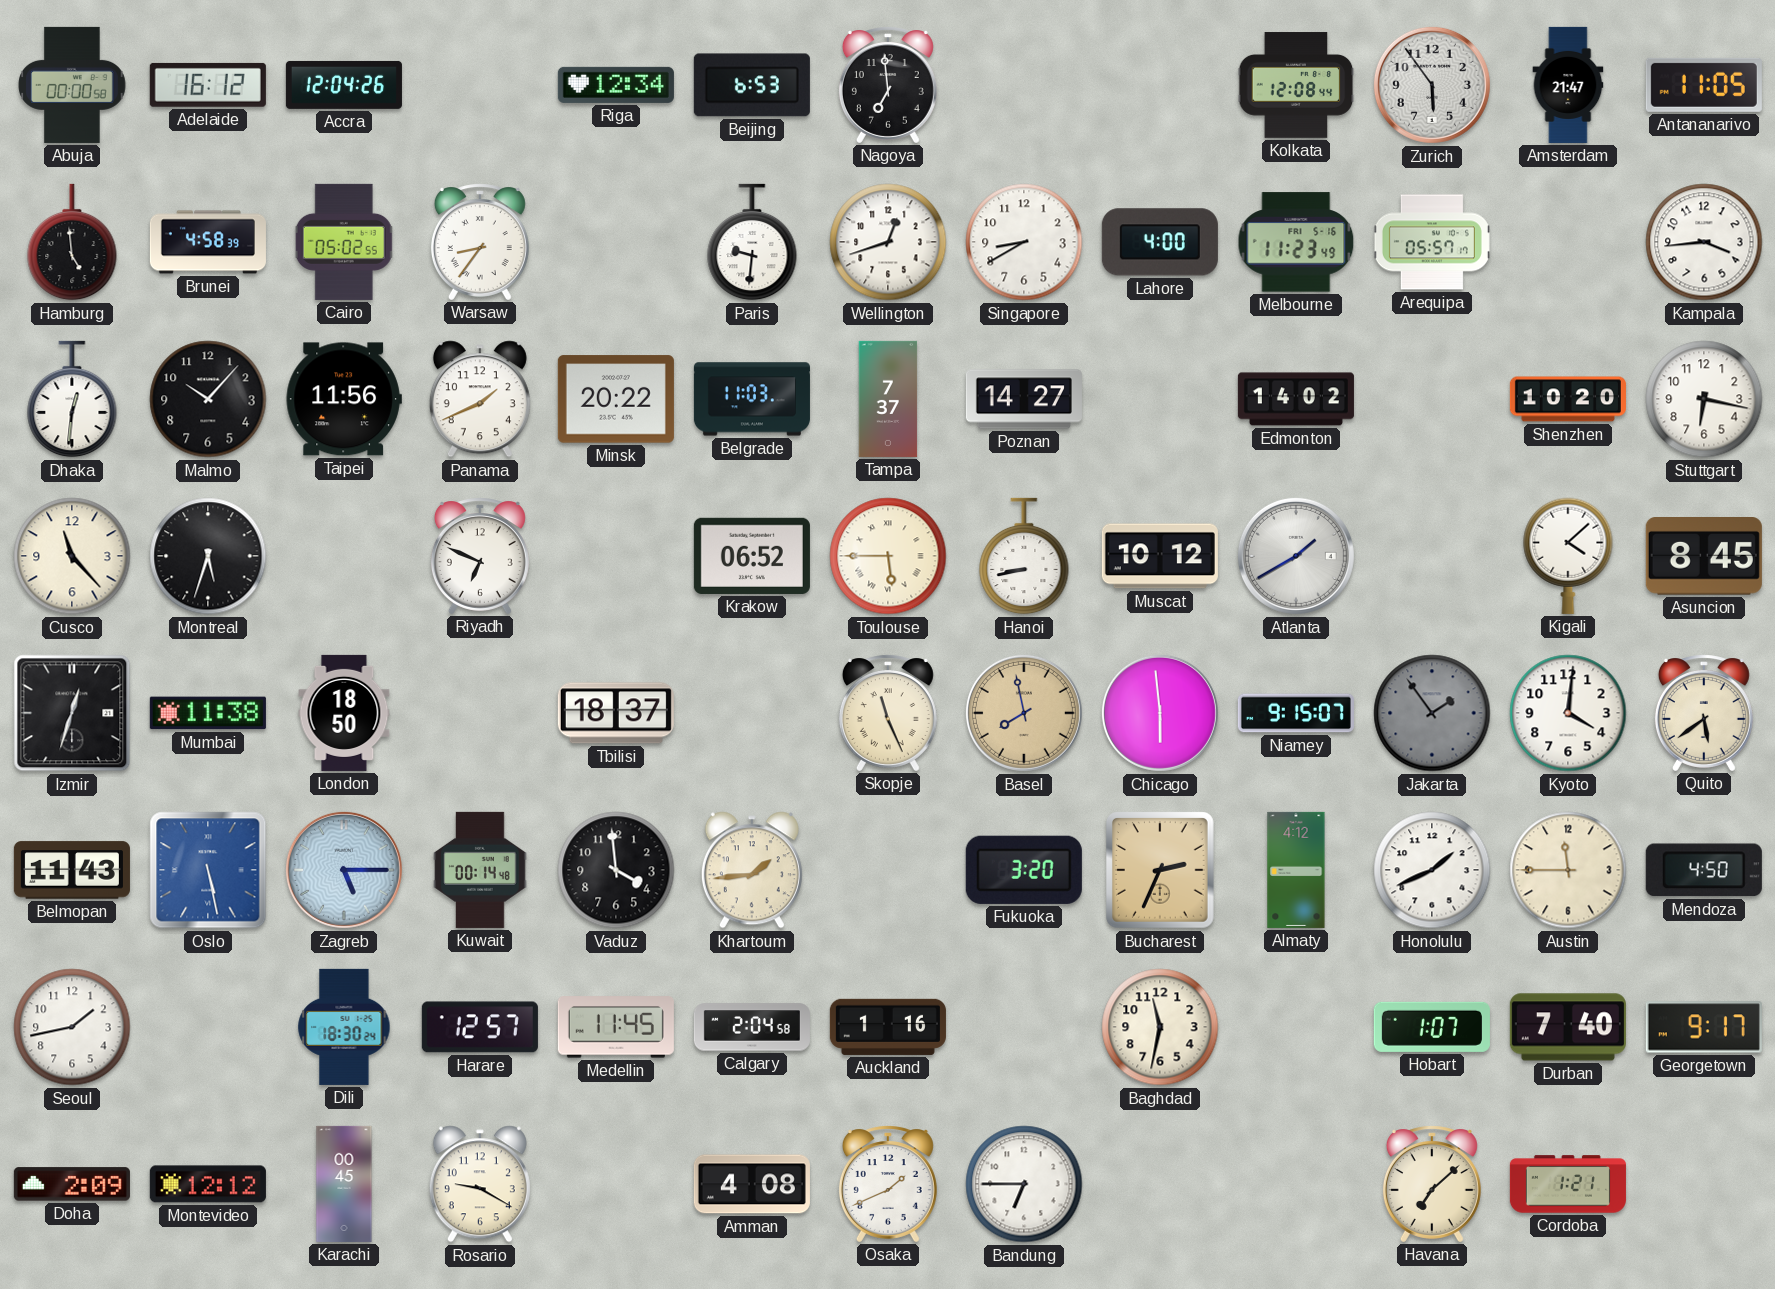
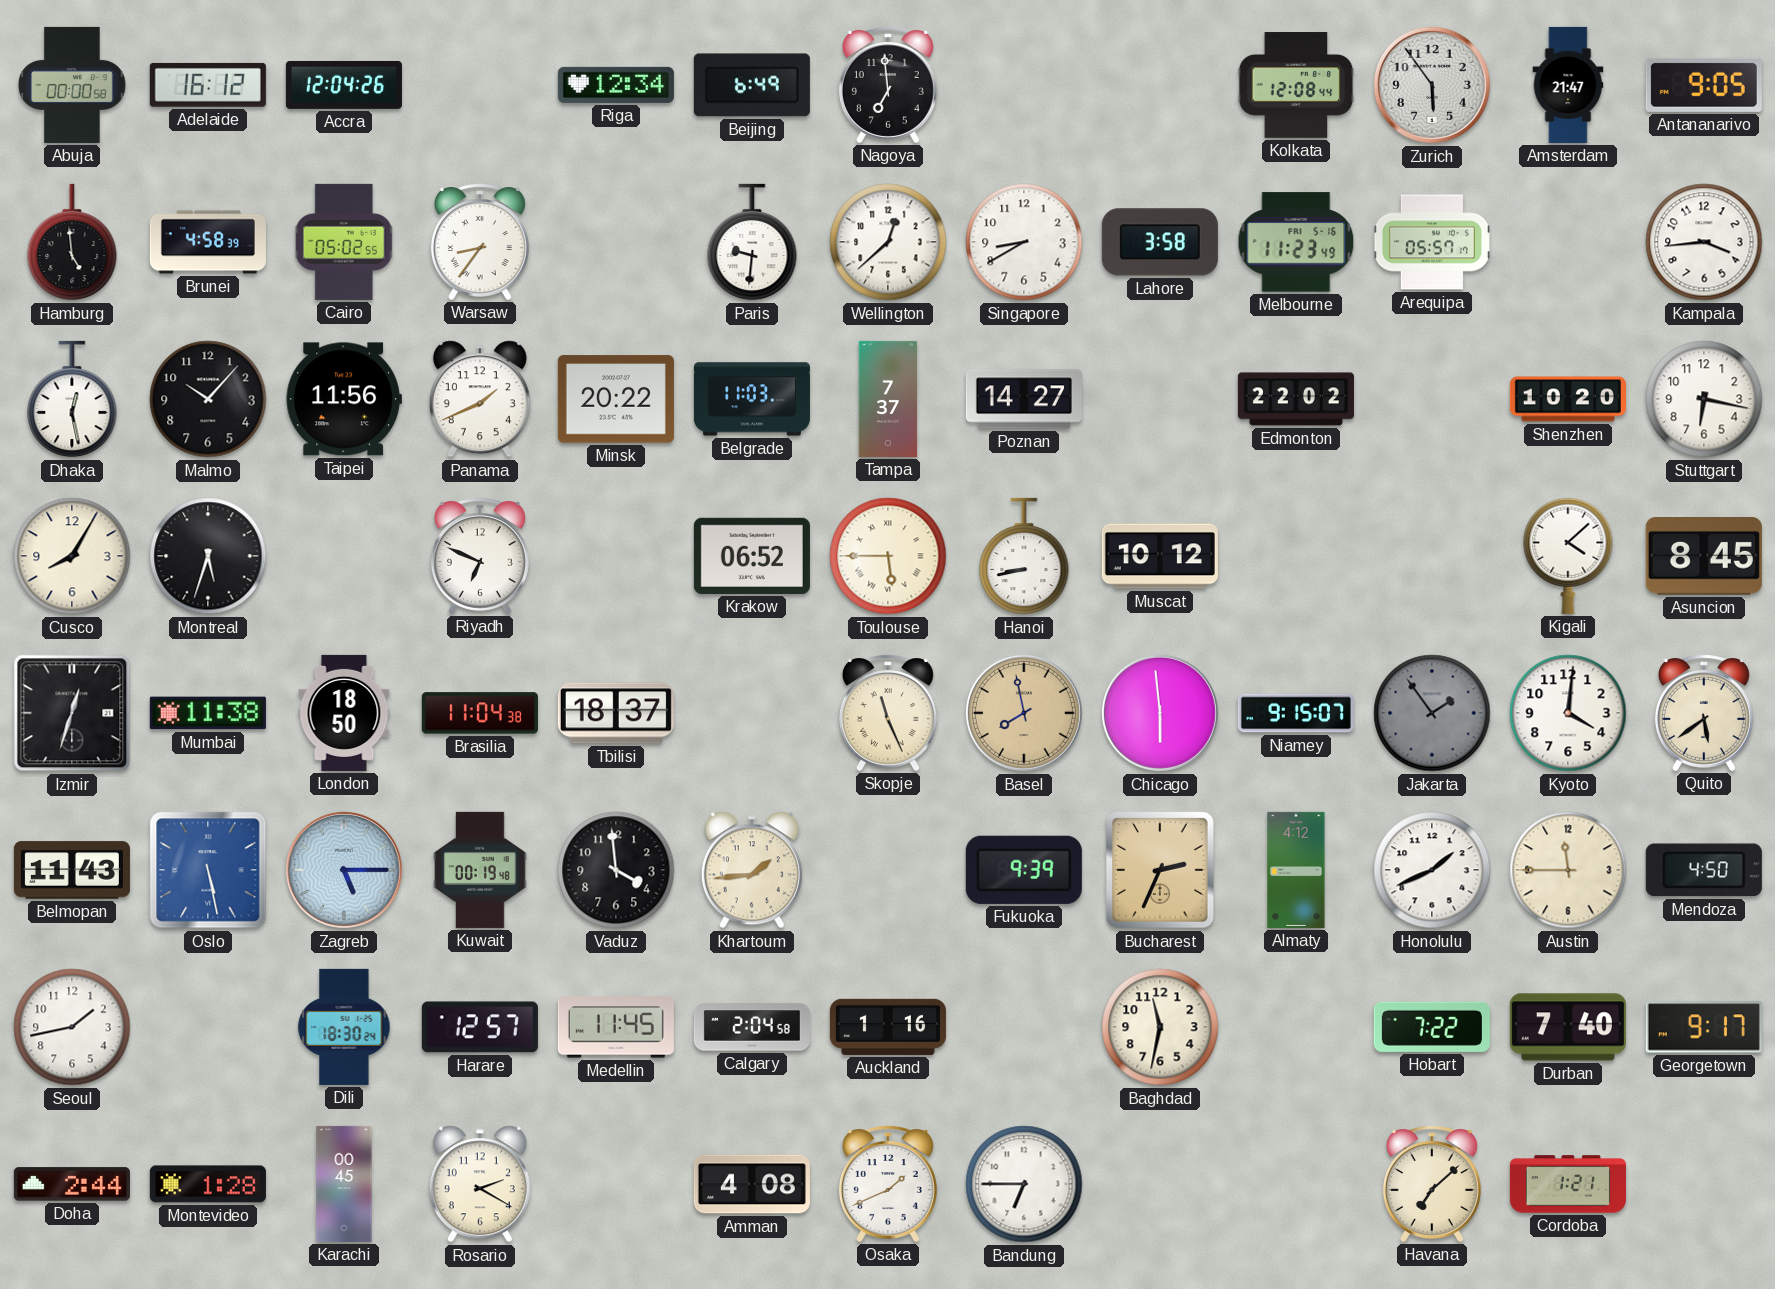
Beijing: 6:53 -> 6:49
Antananarivo: 11:05 -> 9:05
Wellington: 12:42 -> 12:38
Lahore: 4:00 -> 3:58
Dhaka: 12:31 -> 12:28
Edmonton: 14:02 -> 22:02
Cusco: 11:23 -> 8:05
Atlanta: 1:40 -> none
Brasilia: none -> 11:04
Kuwait: 00:14 -> 00:19
Fukuoka: 3:20 -> 9:39
Hobart: 1:07 -> 7:22
Doha: 2:09 -> 2:44
Montevideo: 12:12 -> 1:28
Rosario: 9:20 -> 2:20
